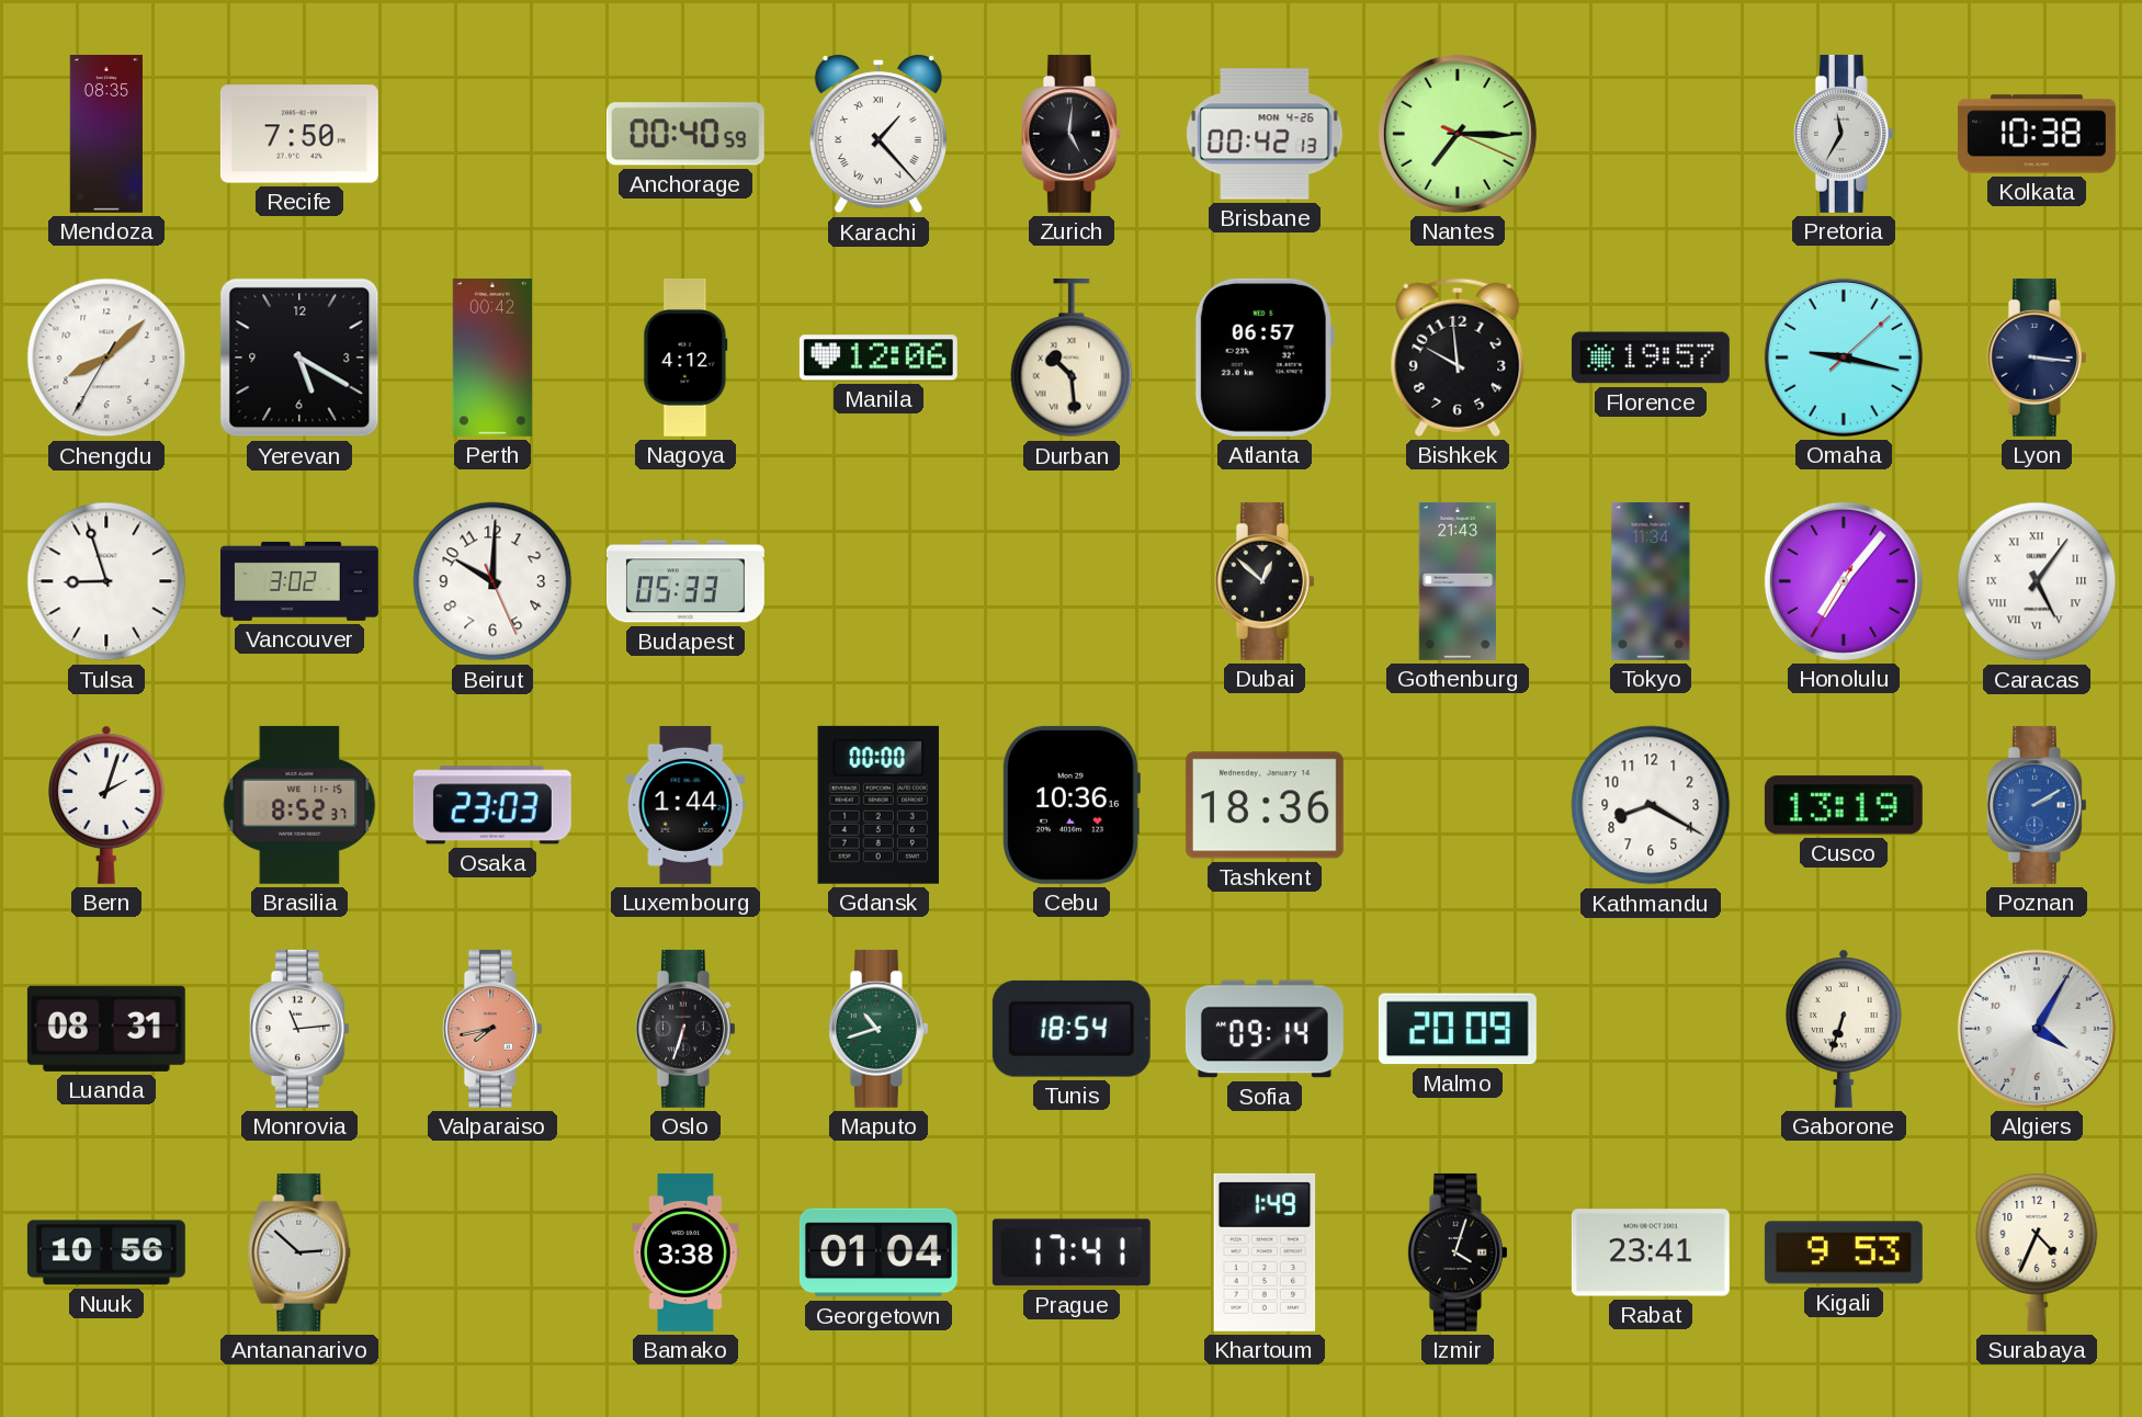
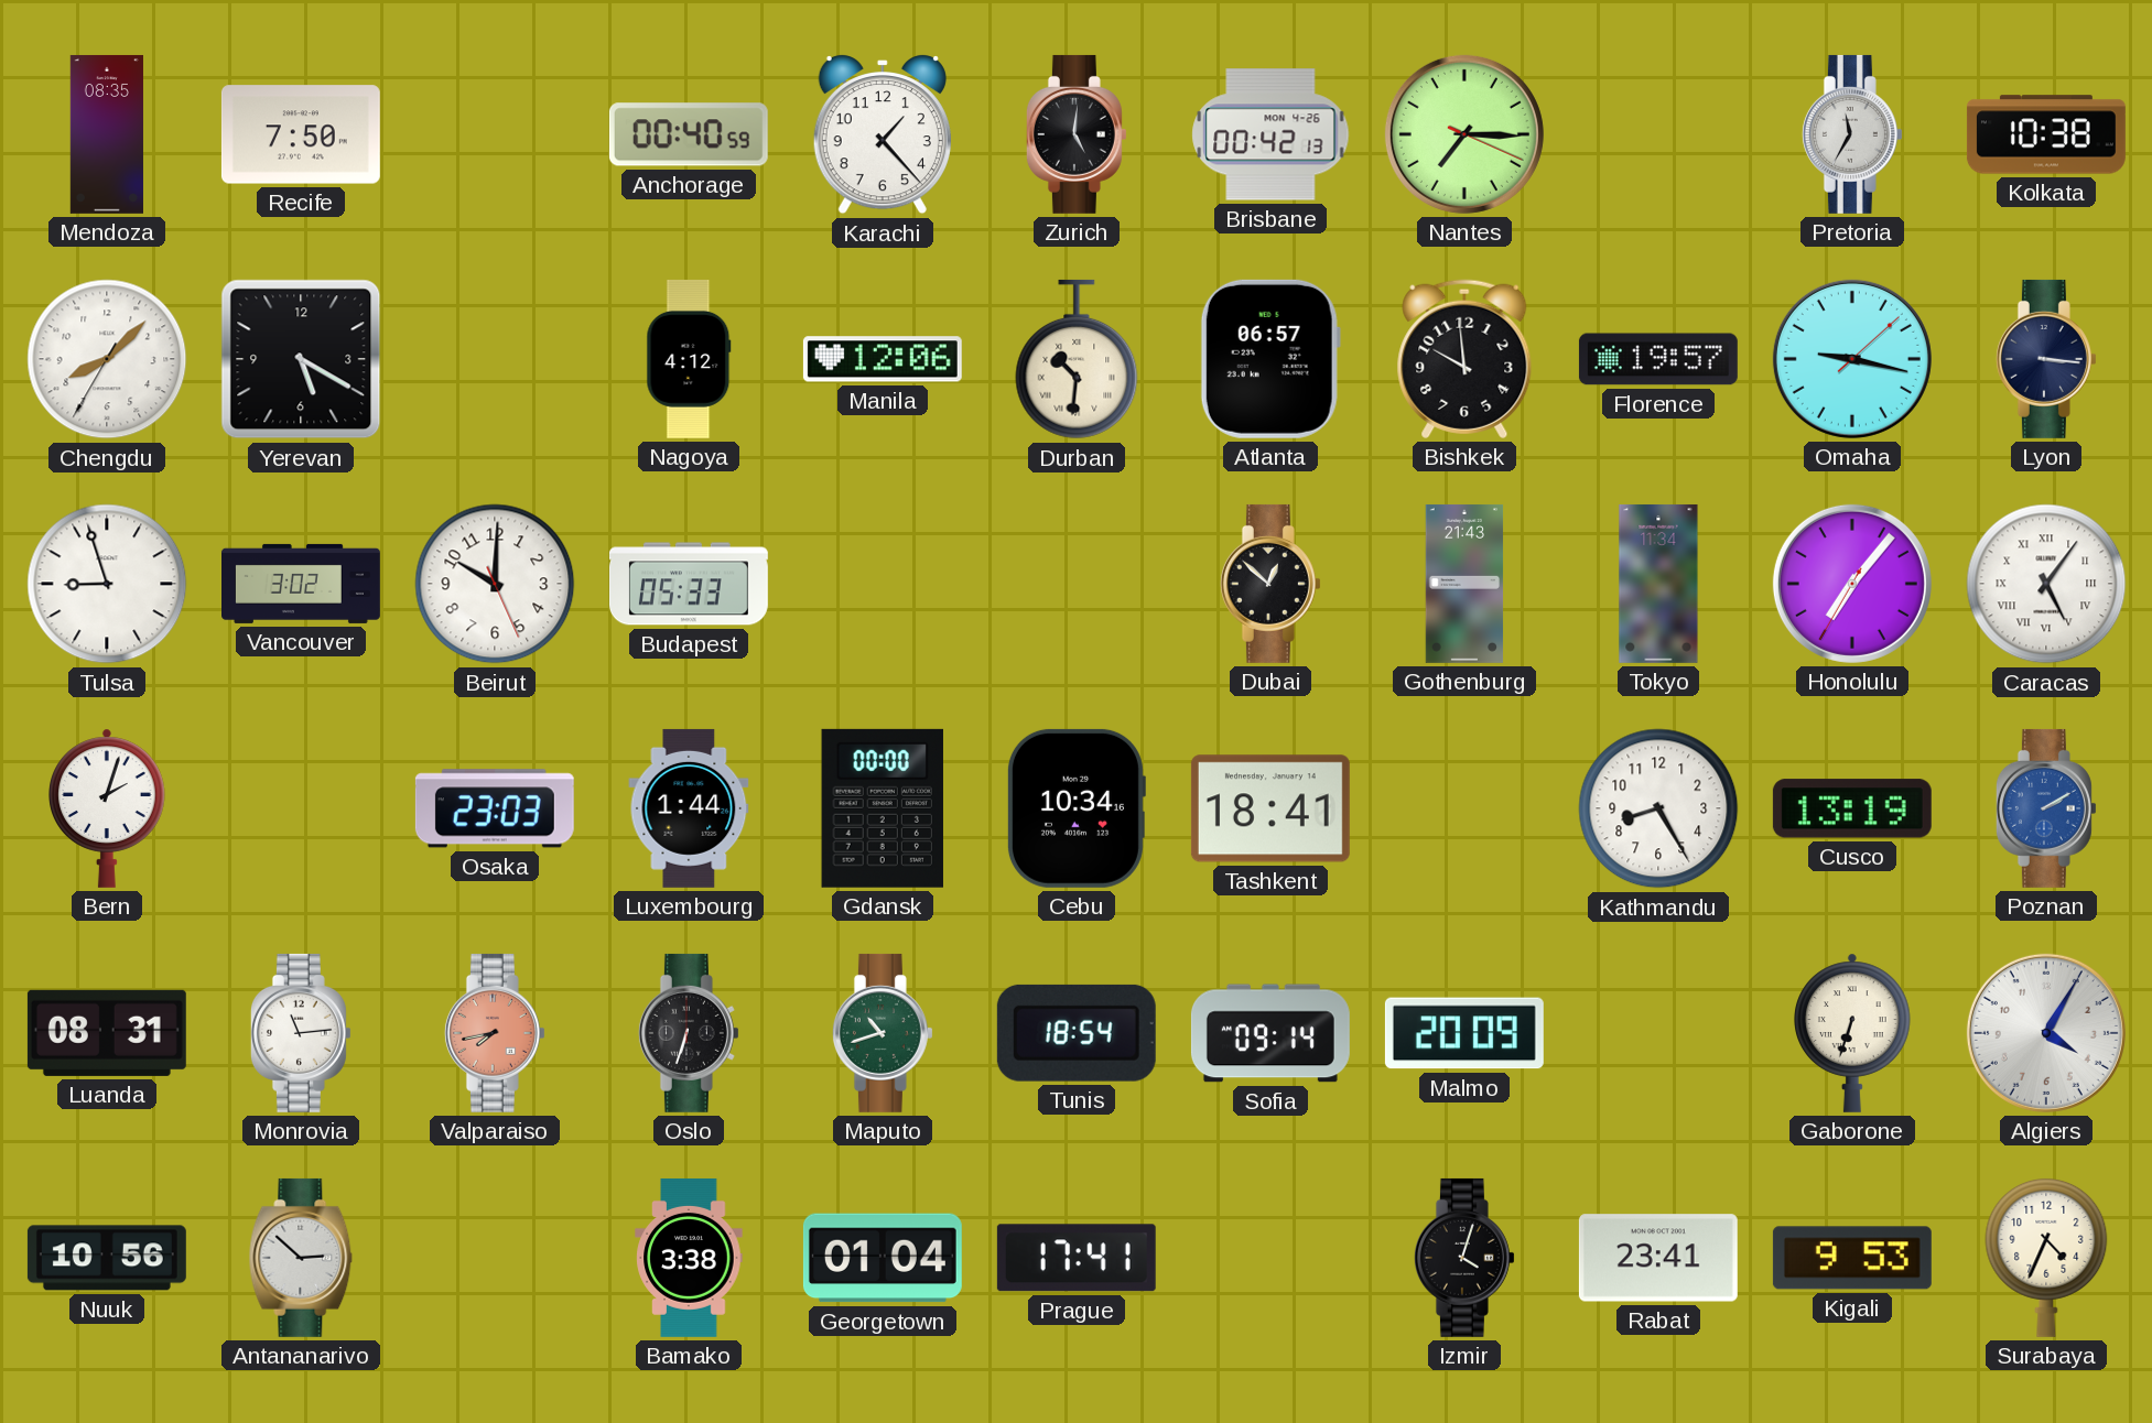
Karachi numerals: Roman -> Arabic
Perth: 00:42 -> none
Durban: 10:29 -> 10:31
Brasilia: 8:52 -> none
Cebu: 10:36 -> 10:34
Tashkent: 18:36 -> 18:41
Kathmandu: 8:20 -> 8:25
Khartoum: 1:49 -> none
